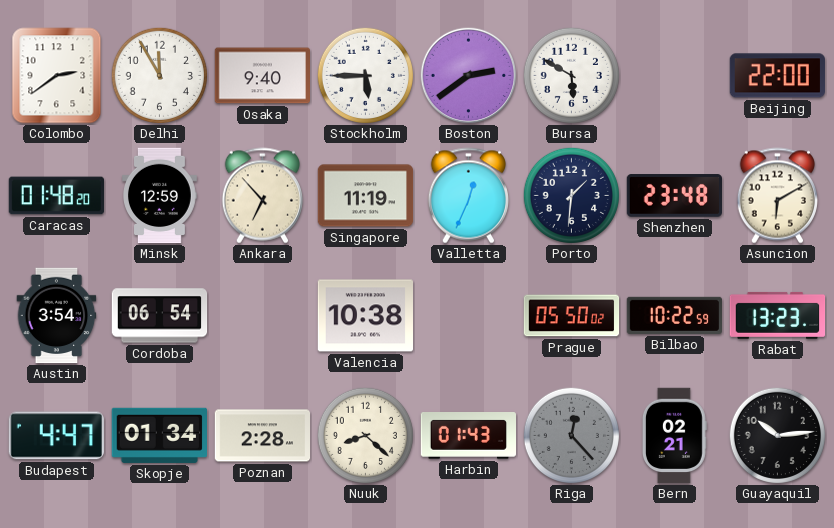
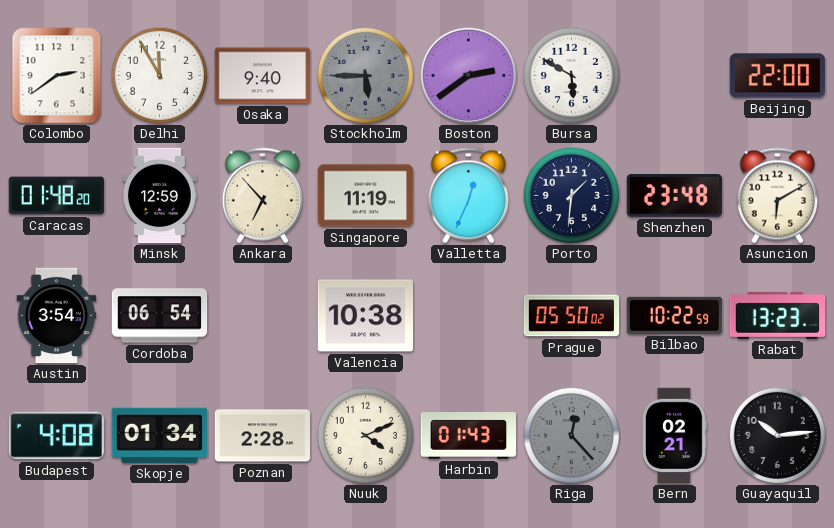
Stockholm dial: white -> grey
Budapest: 4:47 -> 4:08
Nuuk: 8:22 -> 4:11
